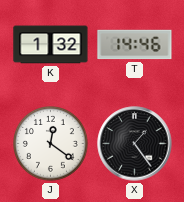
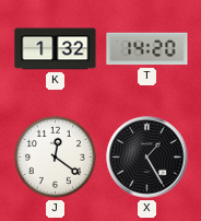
T: 14:46 -> 14:20
X: 1:24 -> 1:25
